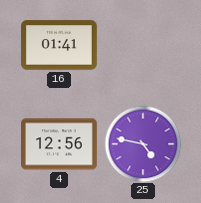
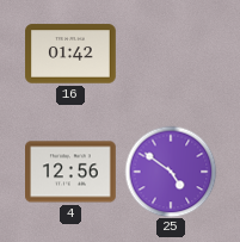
16: 01:41 -> 01:42
25: 4:47 -> 4:51
